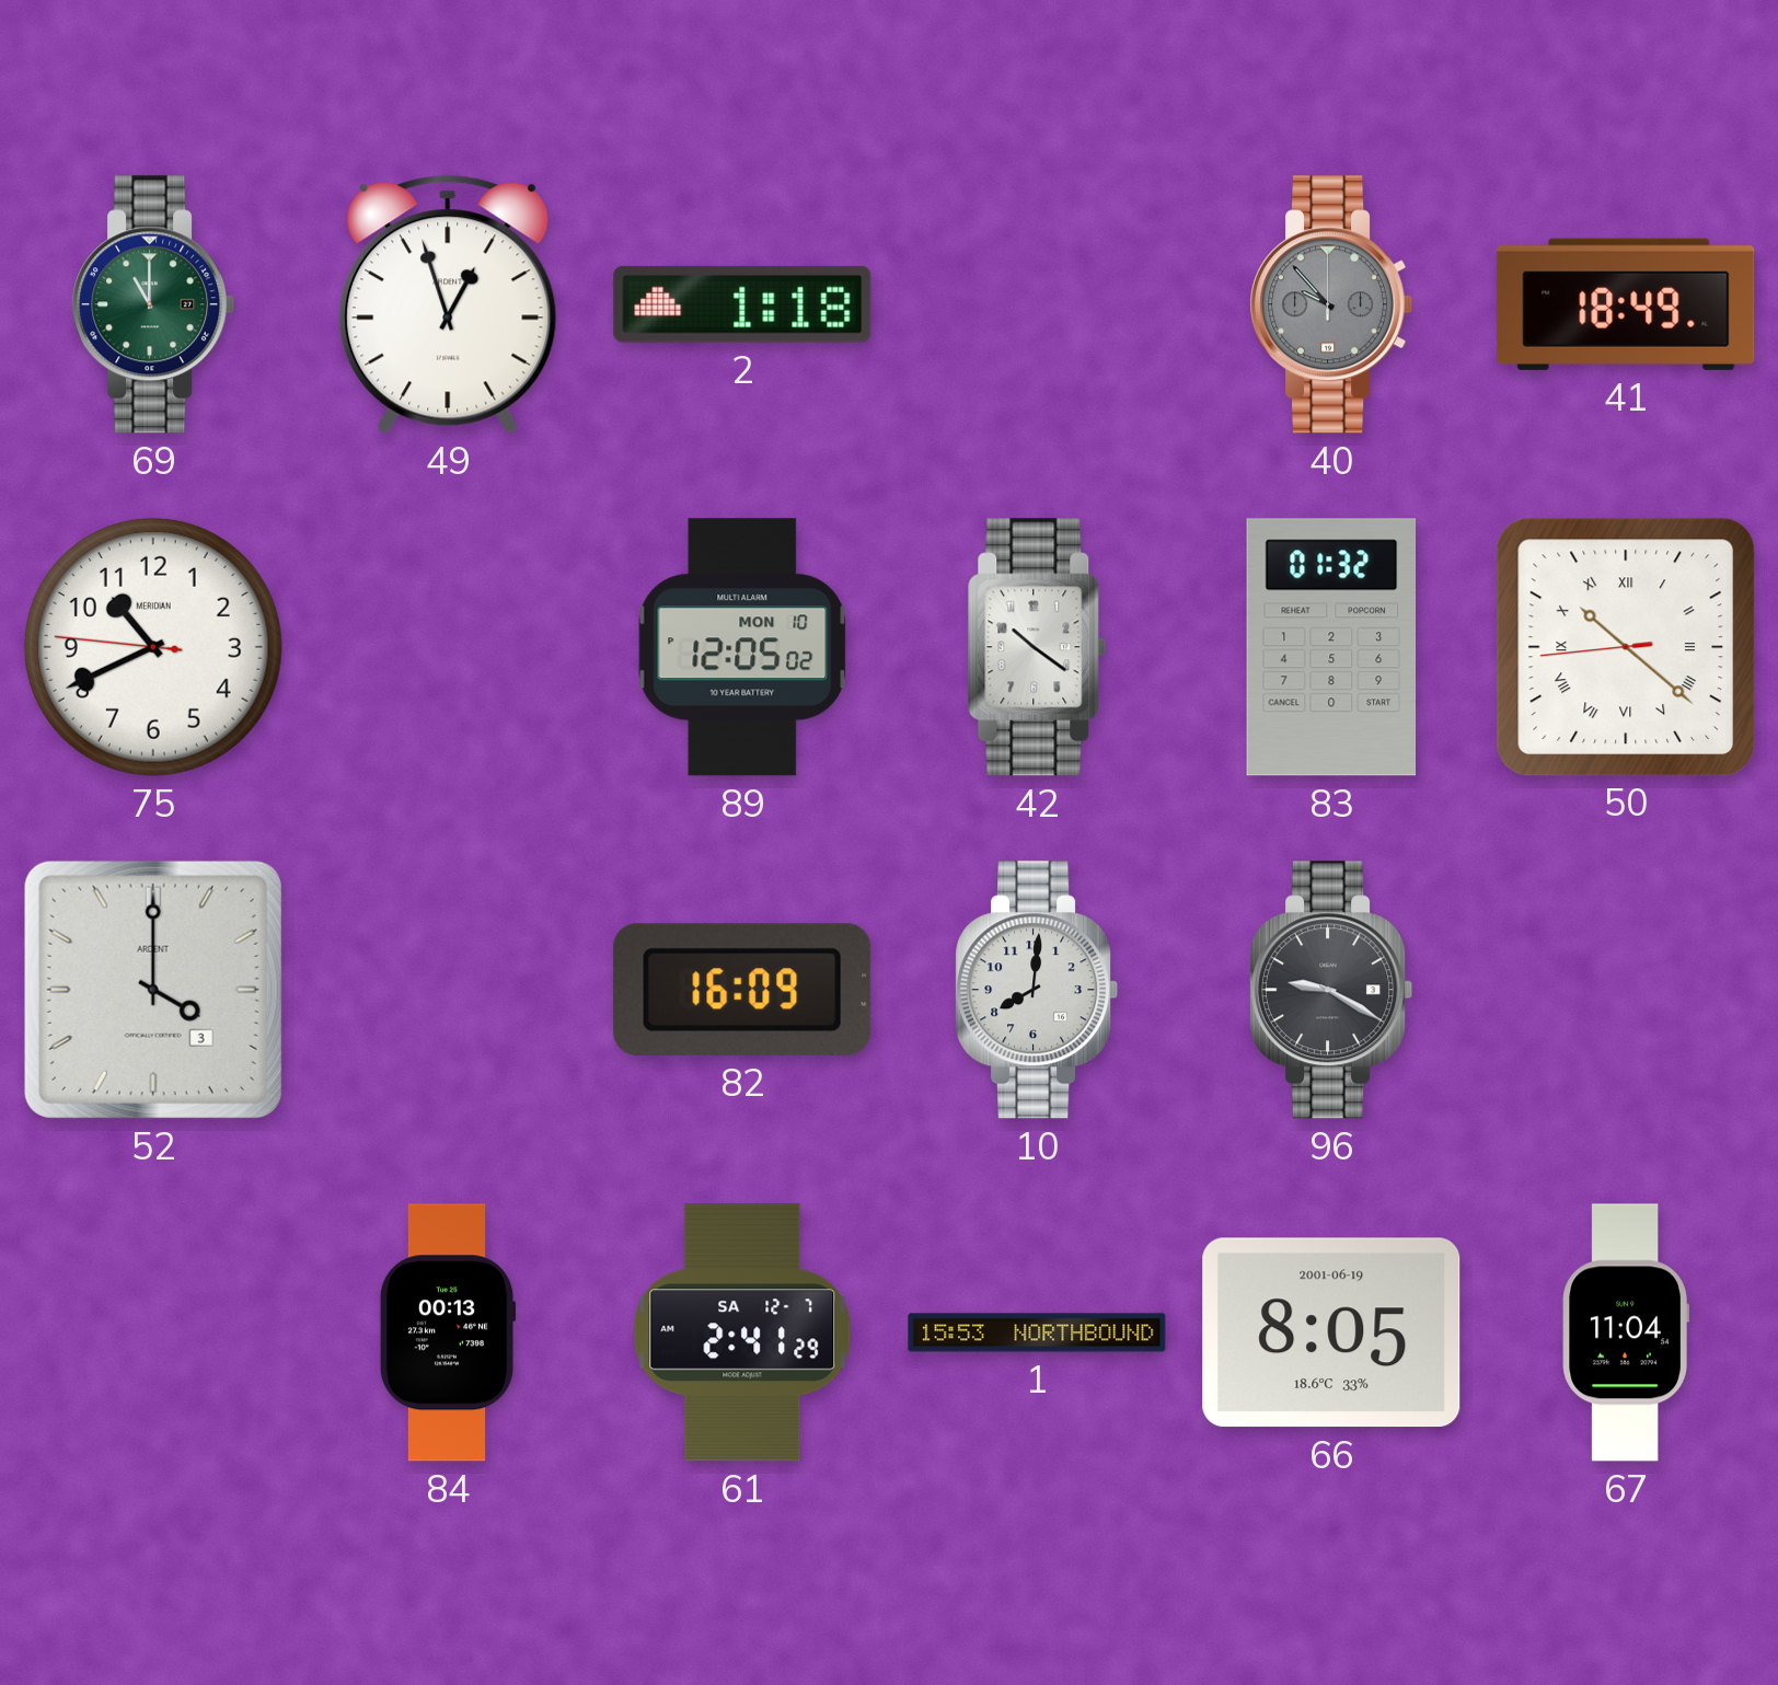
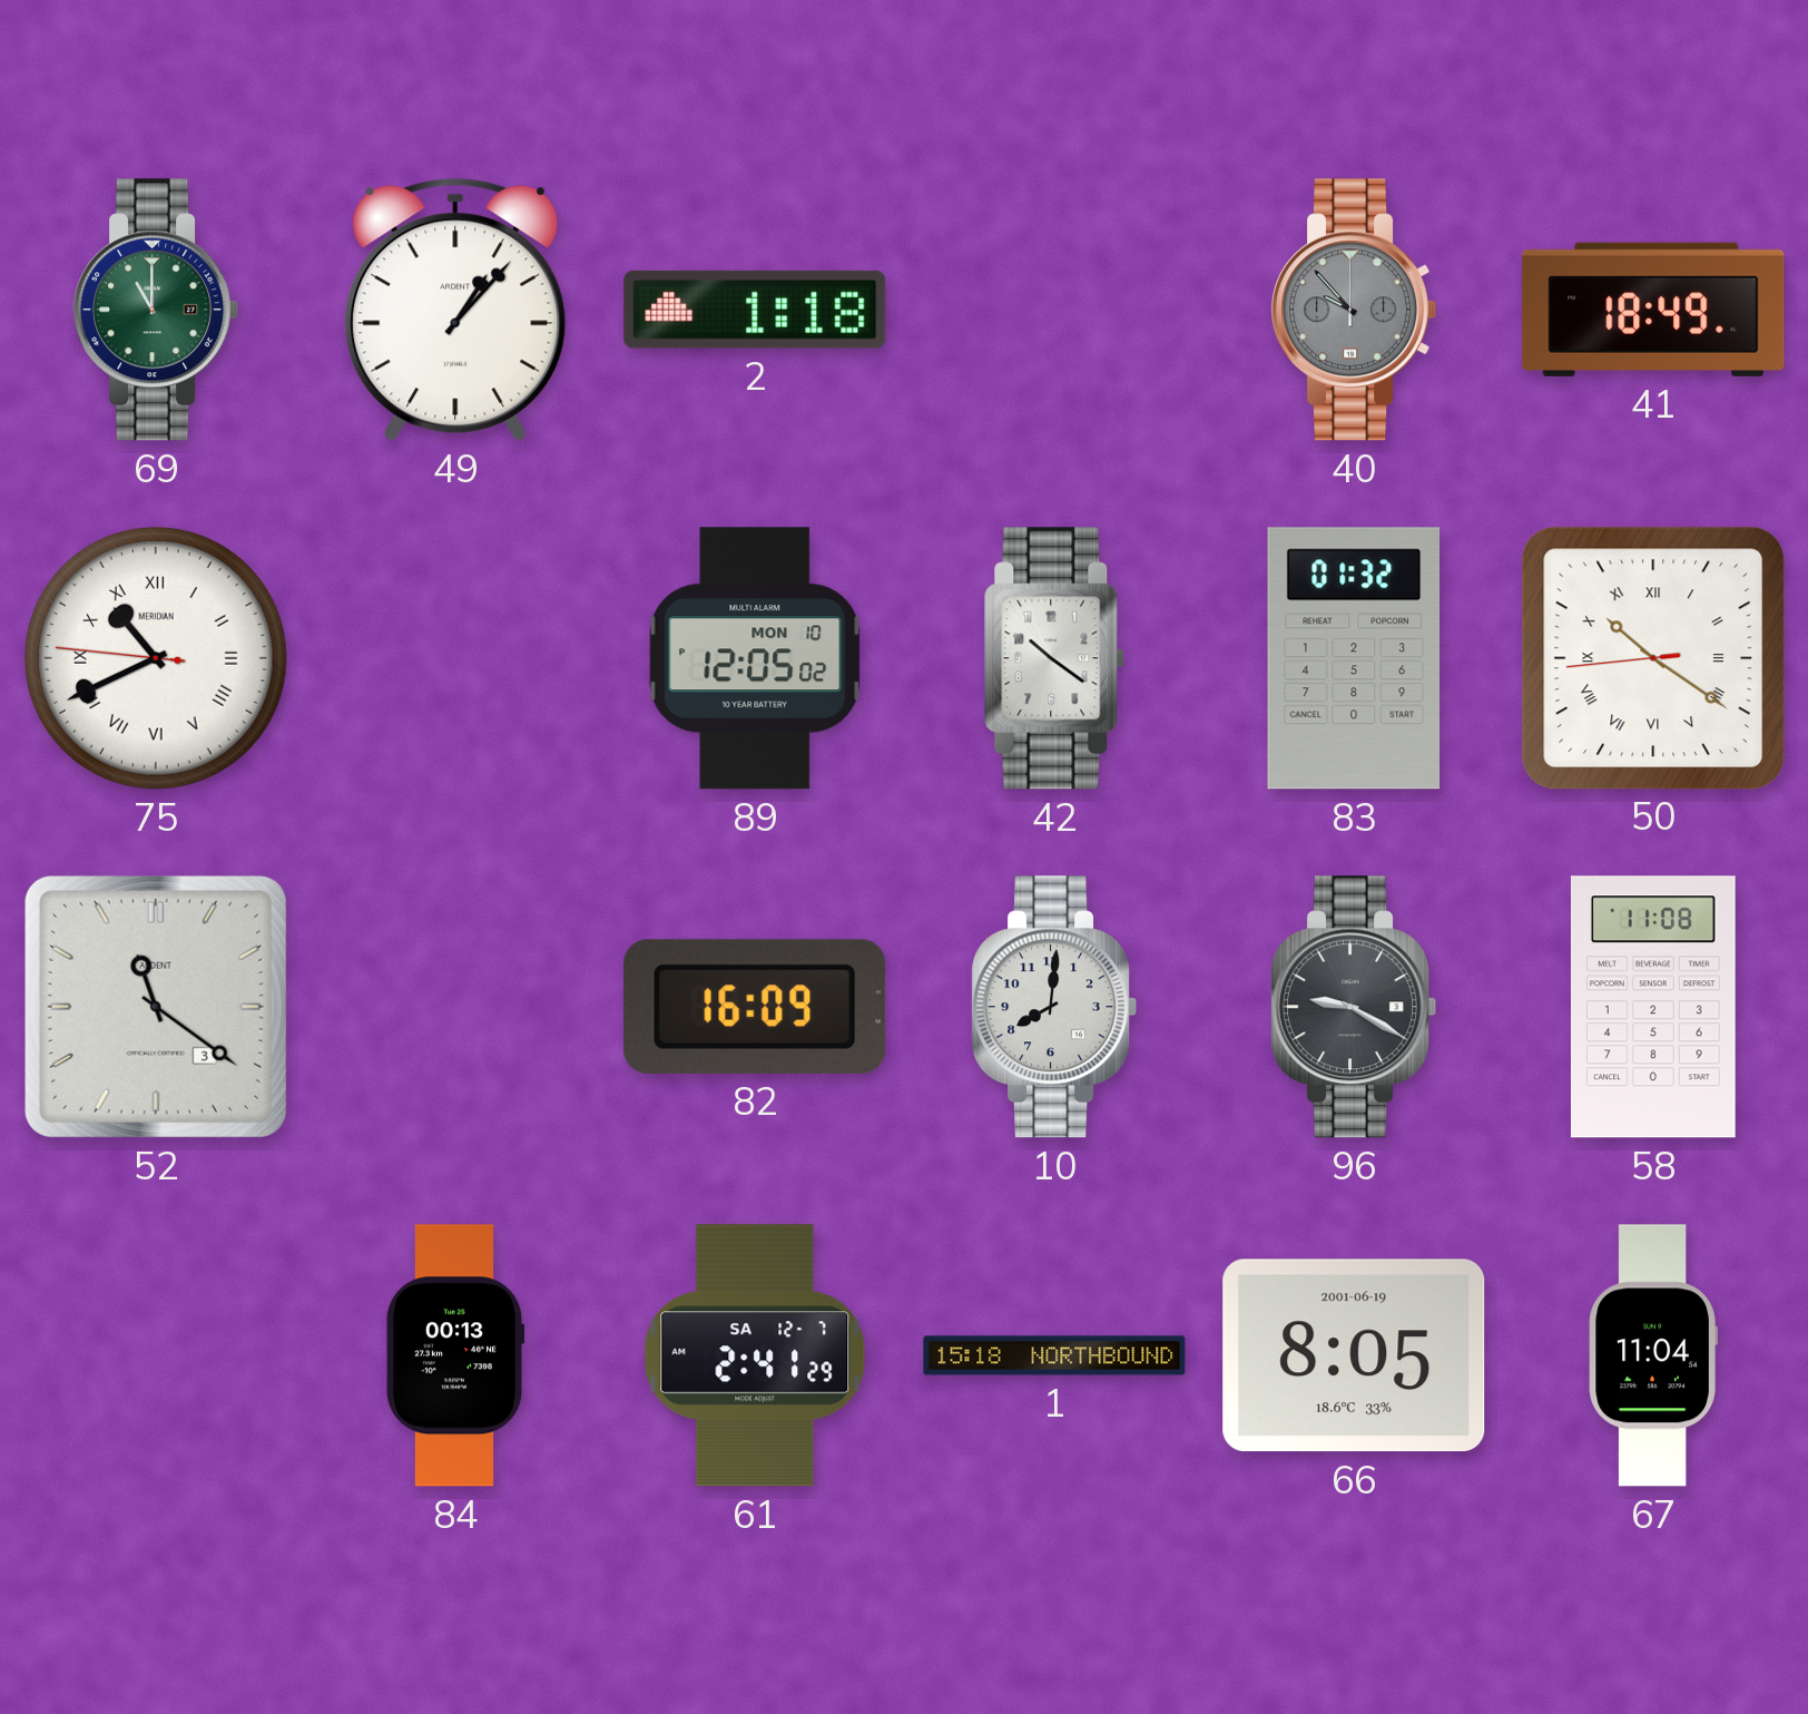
49: 12:57 -> 1:07
75 numerals: Arabic -> Roman
50: 10:21 -> 10:20
52: 4:00 -> 11:21
58: none -> 11:08
1: 15:53 -> 15:18
